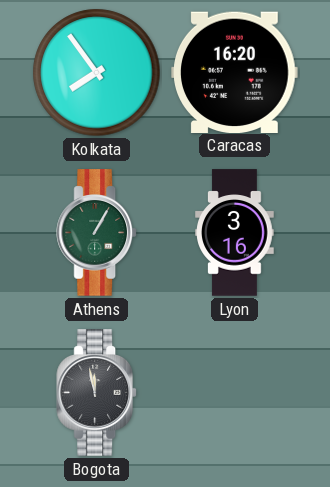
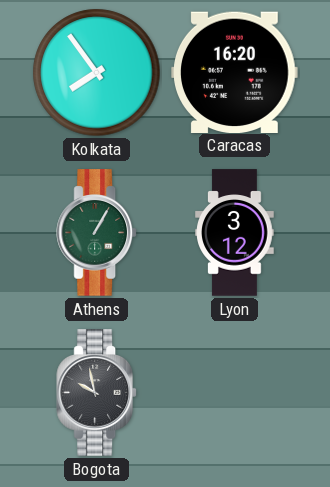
Lyon: 3:16 -> 3:12
Bogota: 11:58 -> 9:58
